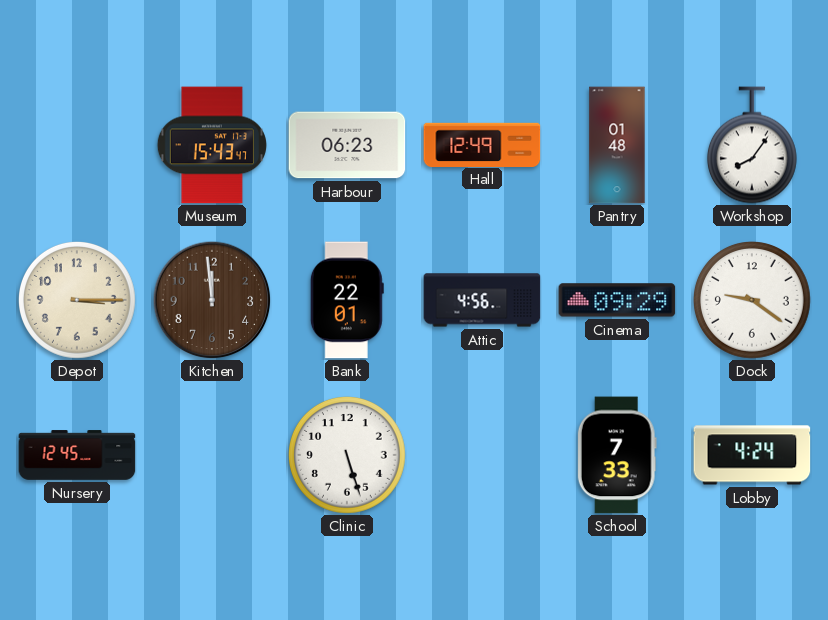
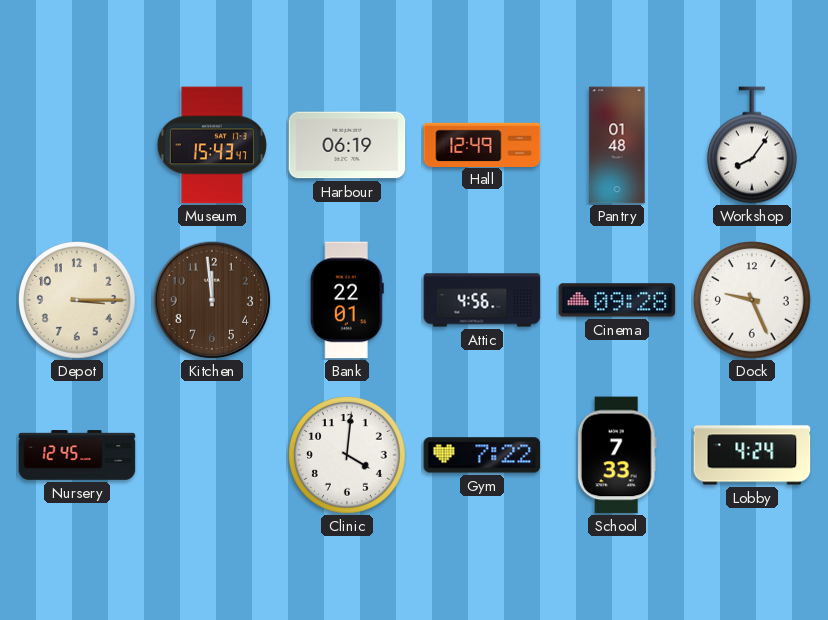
Harbour: 06:23 -> 06:19
Cinema: 09:29 -> 09:28
Dock: 9:21 -> 9:26
Clinic: 5:27 -> 4:01
Gym: none -> 7:22
